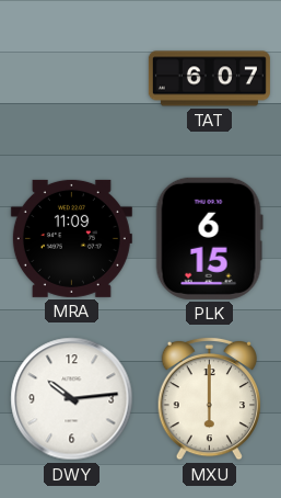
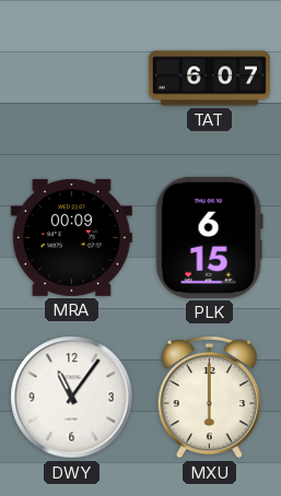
MRA: 11:09 -> 00:09
DWY: 10:14 -> 11:06
